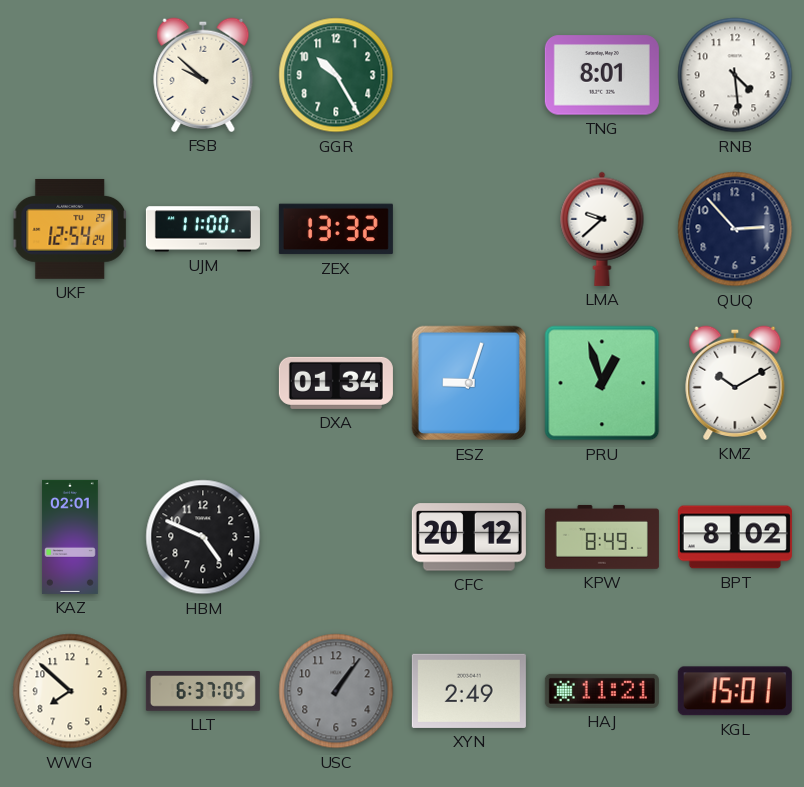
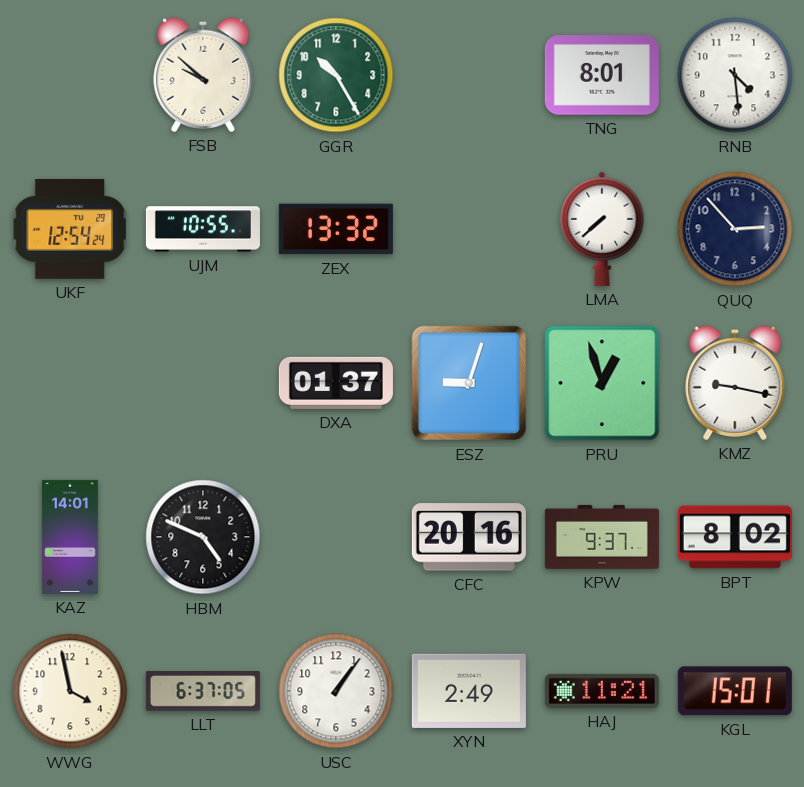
UJM: 11:00 -> 10:55
LMA: 9:38 -> 7:38
DXA: 01:34 -> 01:37
KMZ: 10:10 -> 9:17
KAZ: 02:01 -> 14:01
CFC: 20:12 -> 20:16
KPW: 8:49 -> 9:37
WWG: 7:52 -> 3:58
USC dial: grey -> white
